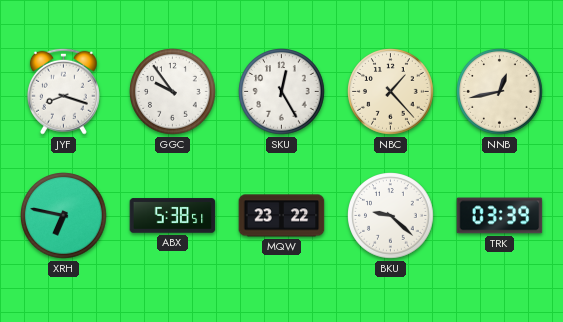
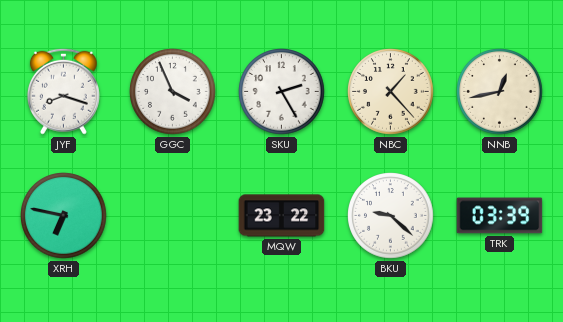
GGC: 9:54 -> 3:56
SKU: 12:25 -> 2:25
ABX: 5:38 -> none
